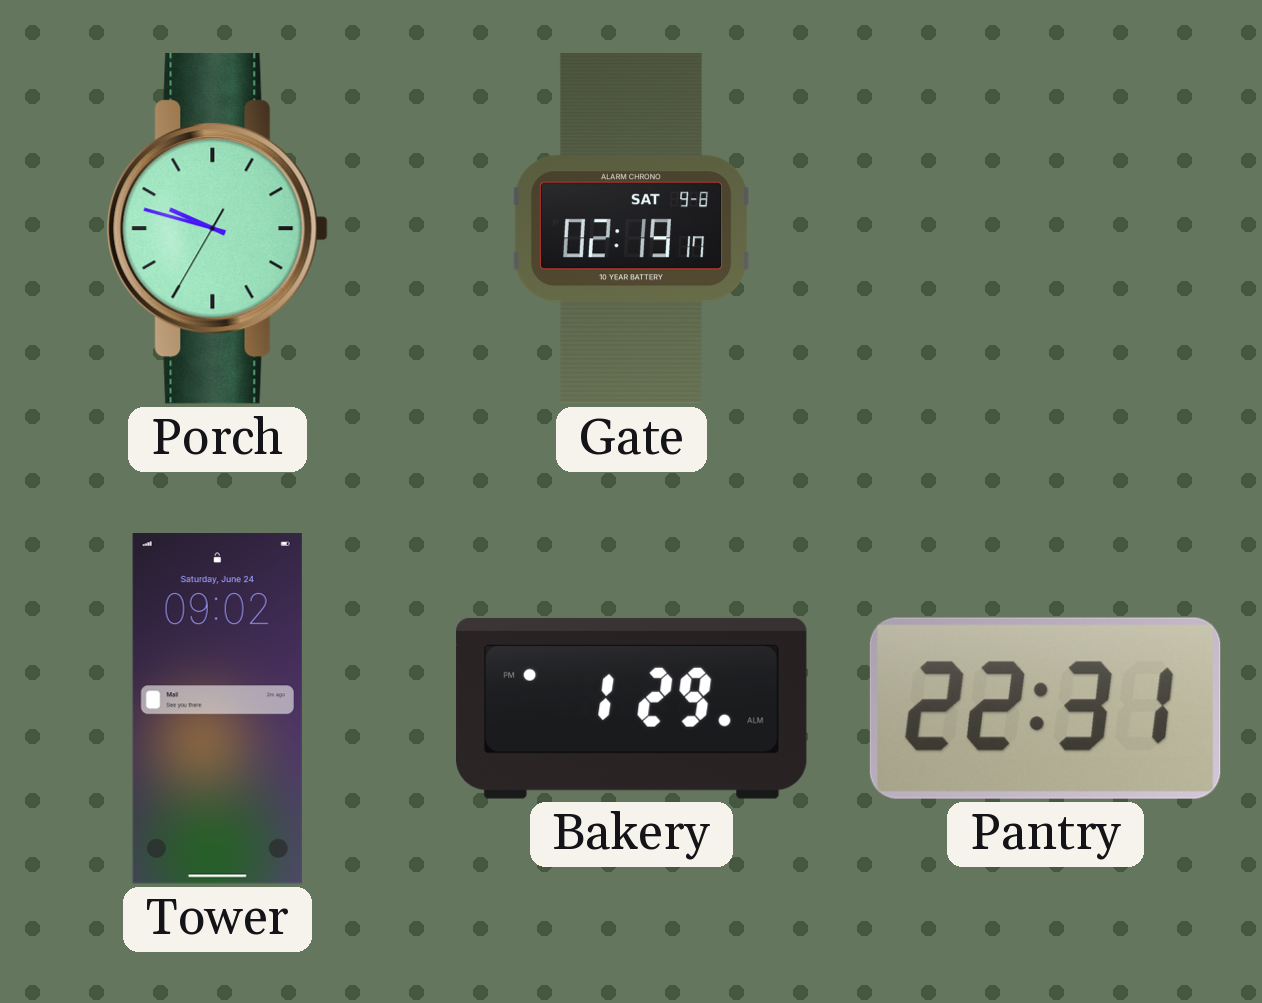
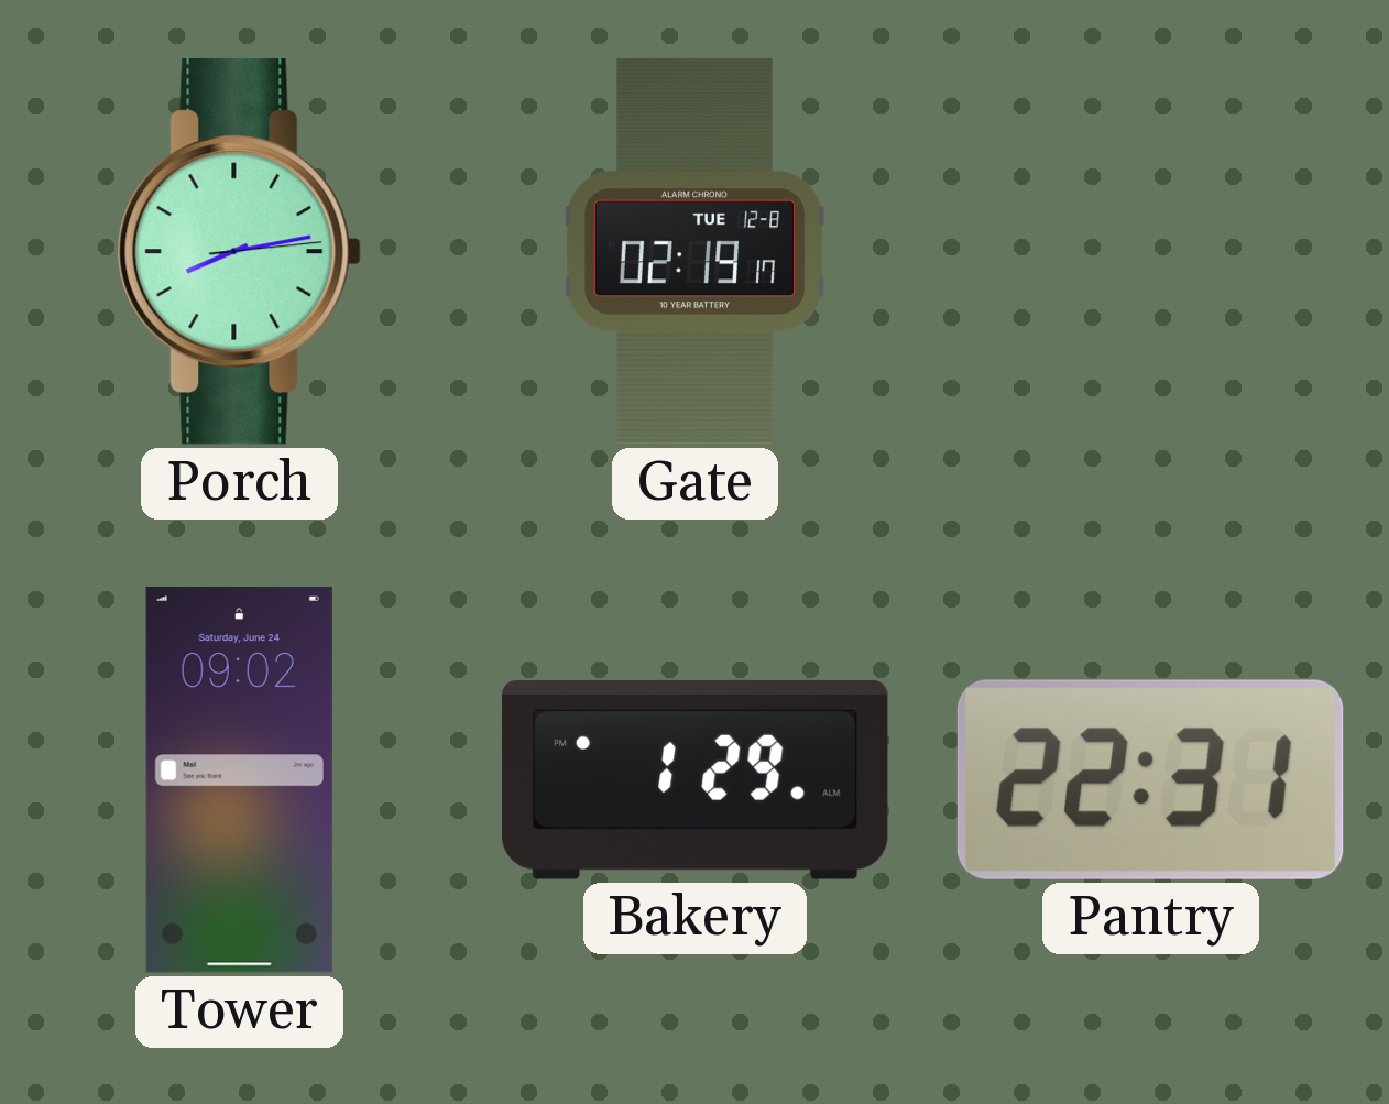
Porch: 9:47 -> 8:13
Gate date: SAT 9-8 -> TUE 12-8
